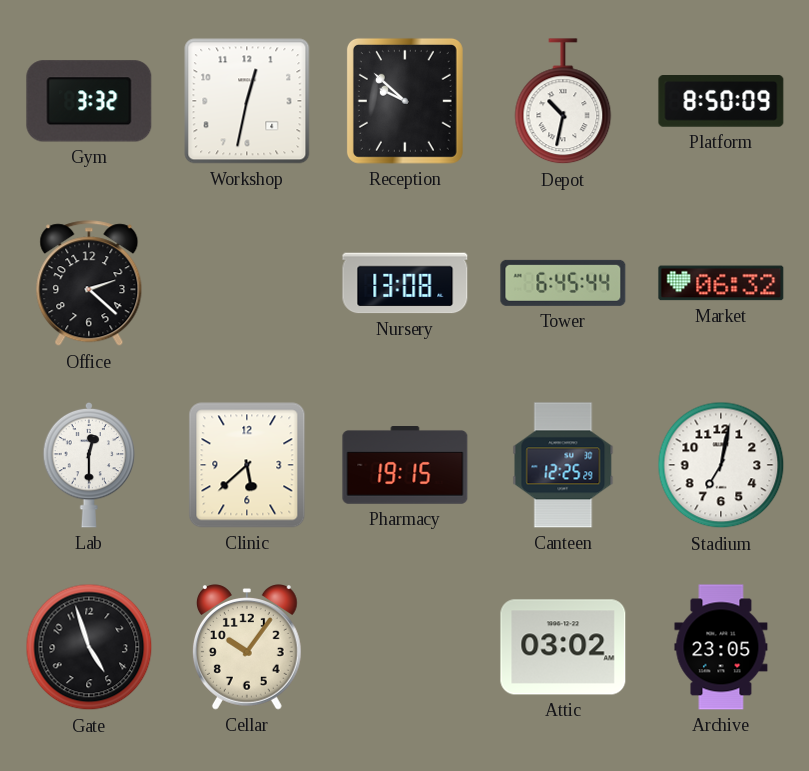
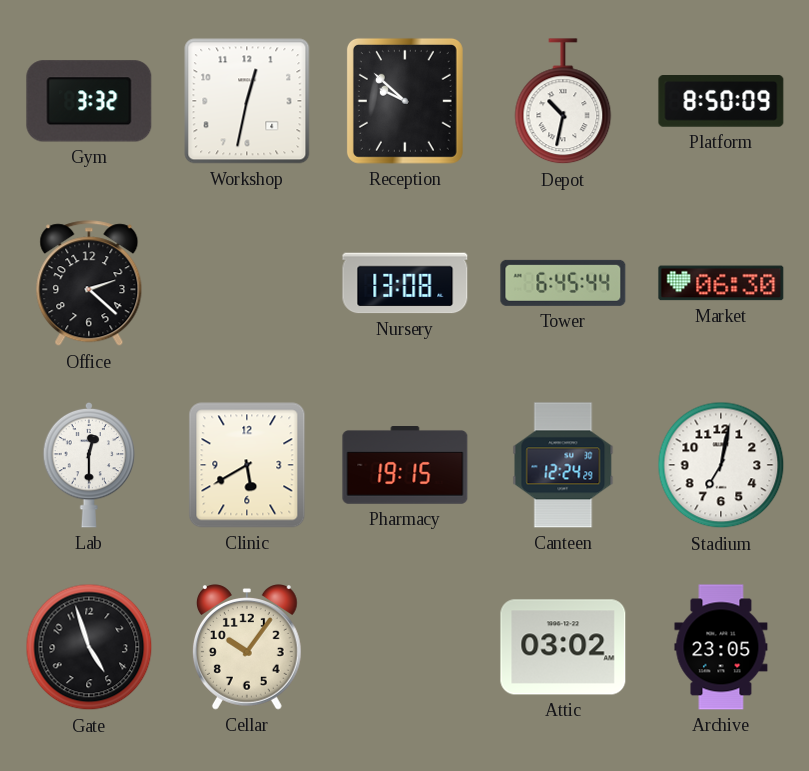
Market: 06:32 -> 06:30
Clinic: 5:38 -> 5:40
Canteen: 12:25 -> 12:24
